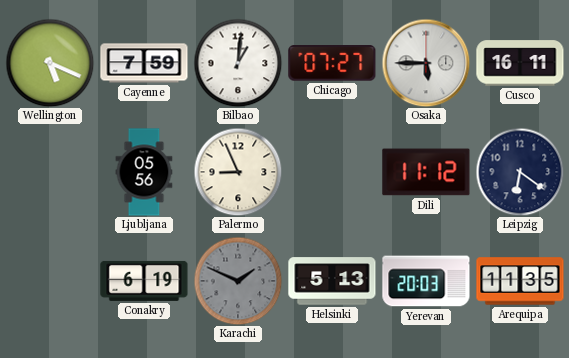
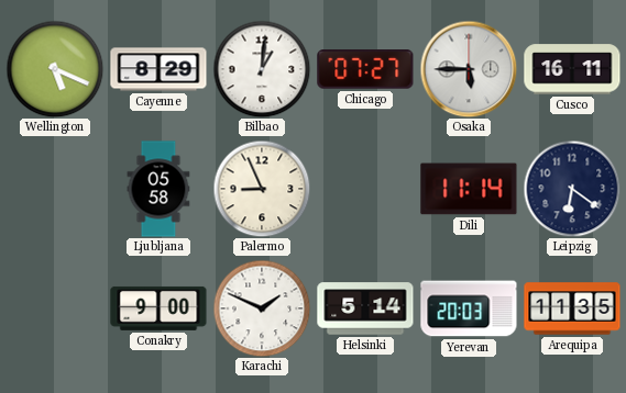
Cayenne: 7:59 -> 8:29
Ljubljana: 05:56 -> 05:58
Dili: 11:12 -> 11:14
Conakry: 6:19 -> 9:00
Karachi dial: grey -> white
Helsinki: 5:13 -> 5:14
